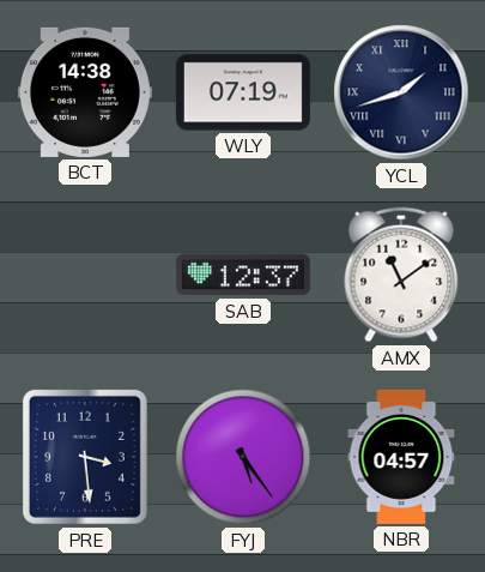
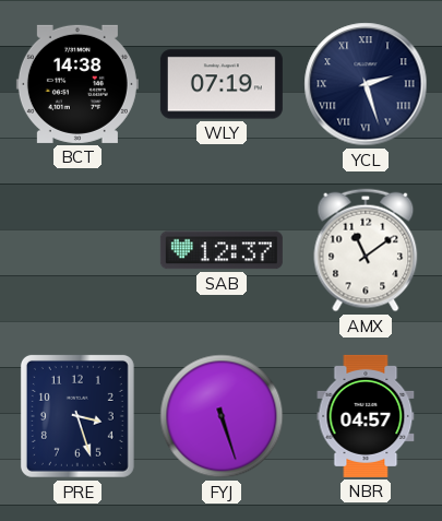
YCL: 1:42 -> 2:27
PRE: 3:29 -> 3:27
FYJ: 5:24 -> 5:27
